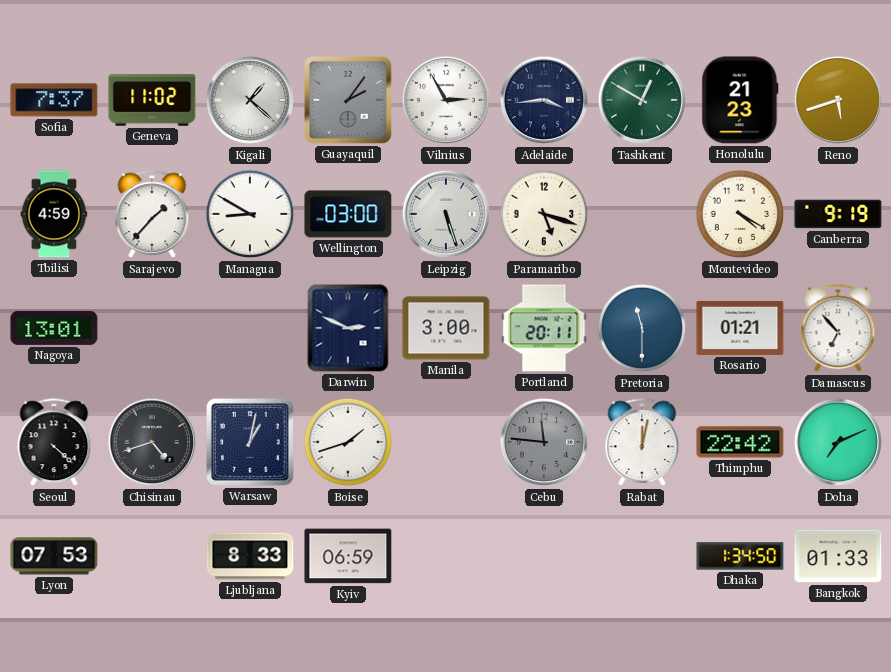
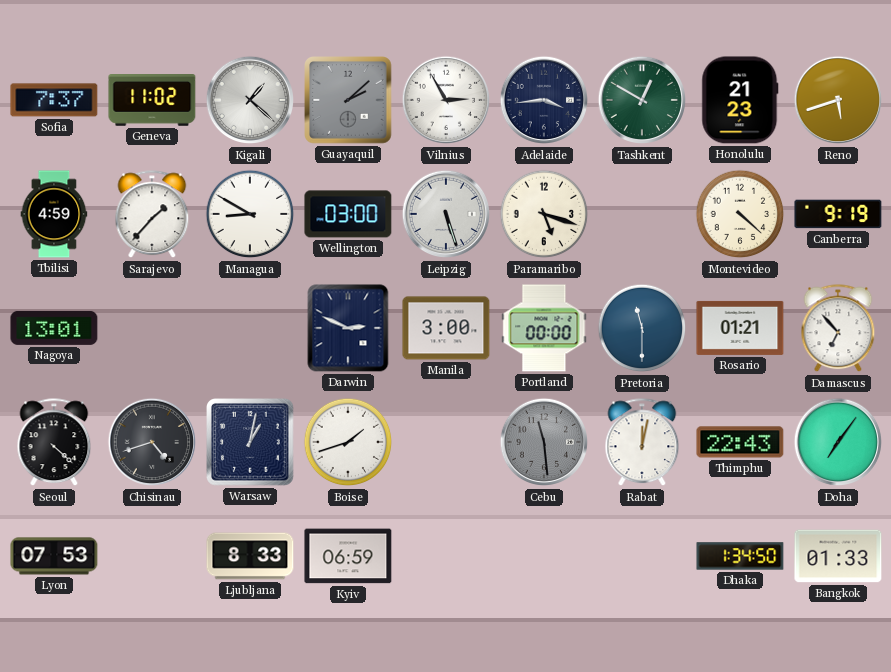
Guayaquil: 2:06 -> 2:08
Montevideo: 4:20 -> 4:22
Portland: 20:11 -> 00:00
Cebu: 11:46 -> 11:29
Thimphu: 22:42 -> 22:43
Doha: 7:11 -> 7:06
